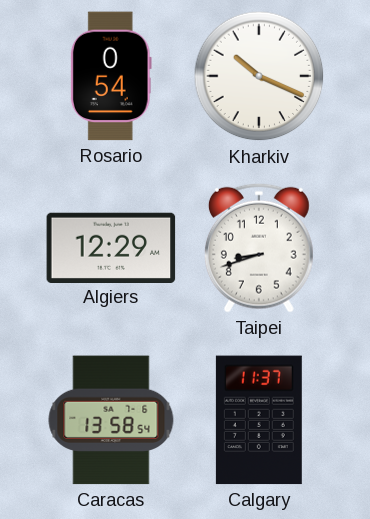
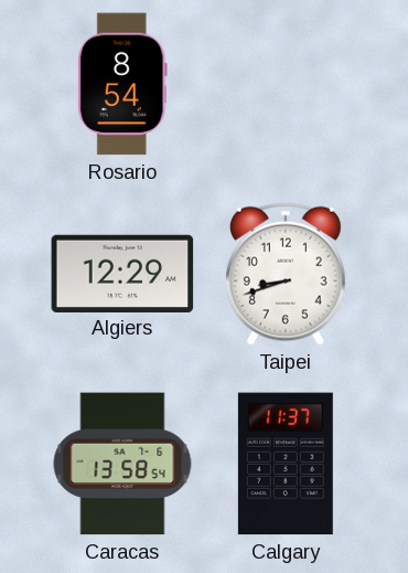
Rosario: 0:54 -> 8:54
Kharkiv: 10:19 -> none
